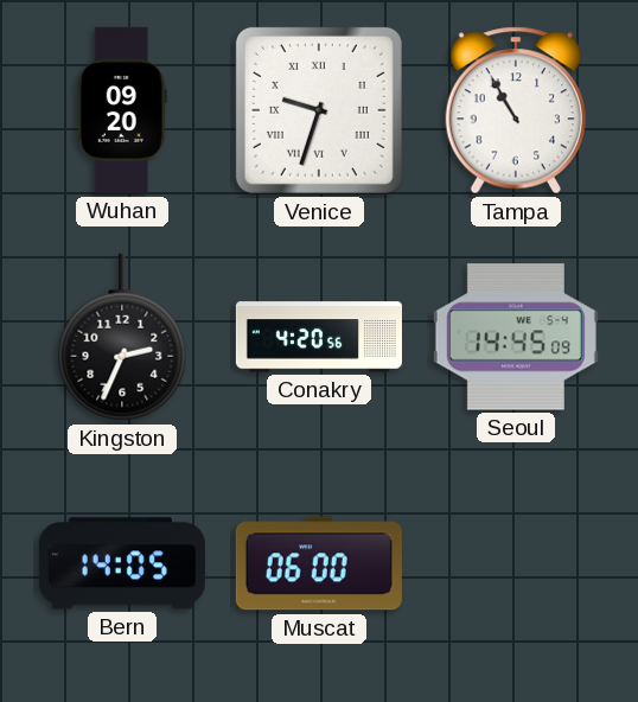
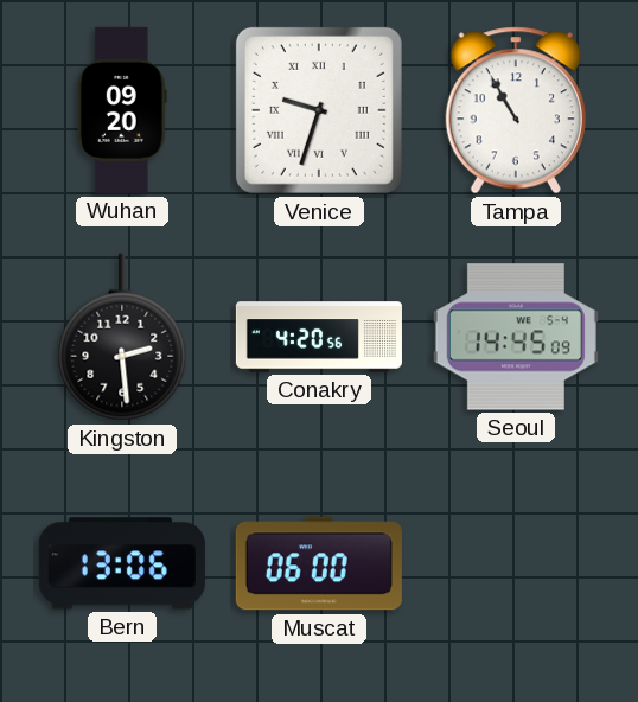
Kingston: 2:34 -> 2:29
Bern: 14:05 -> 13:06
